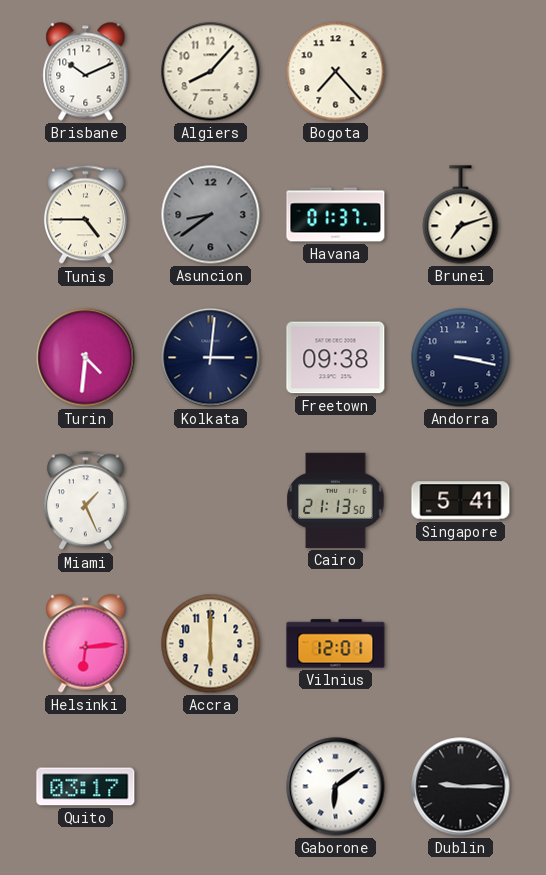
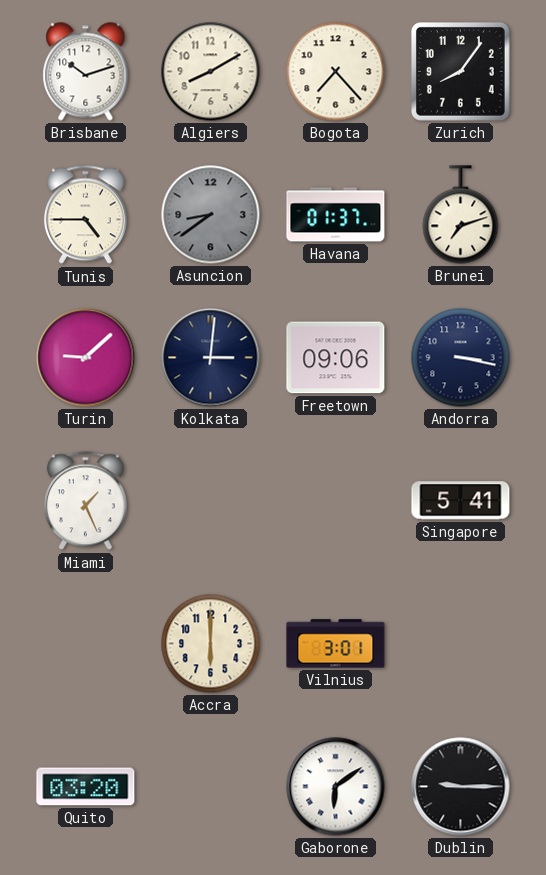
Brisbane: 10:11 -> 10:12
Algiers: 8:07 -> 8:10
Zurich: none -> 8:06
Turin: 4:31 -> 9:08
Freetown: 09:38 -> 09:06
Cairo: 21:13 -> none
Helsinki: 6:14 -> none
Vilnius: 12:01 -> 3:01
Quito: 03:17 -> 03:20
